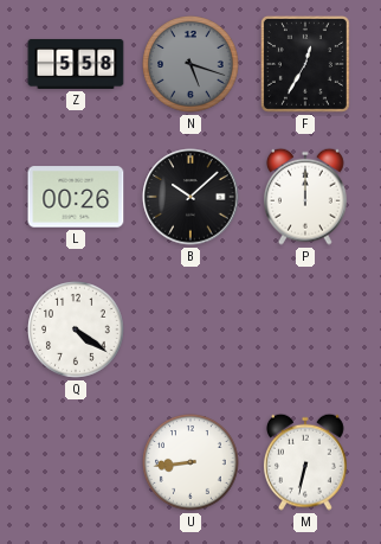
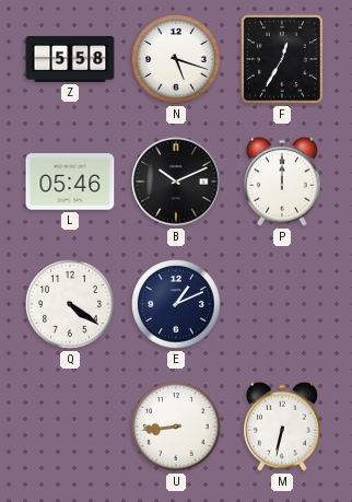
N dial: grey -> white
L: 00:26 -> 05:46
B: 10:08 -> 10:11
E: none -> 1:11
